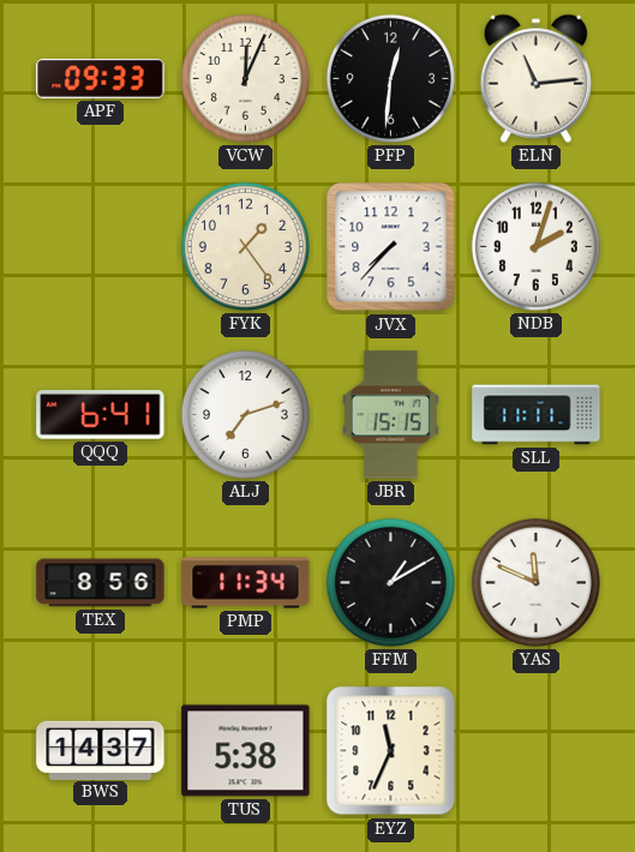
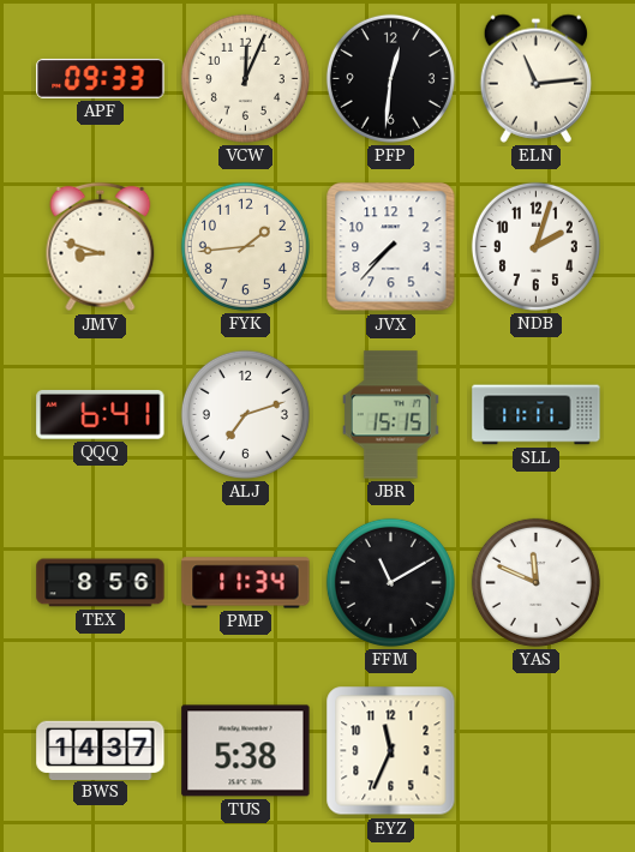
JMV: none -> 8:48
FYK: 1:24 -> 1:44
FFM: 1:10 -> 11:10
